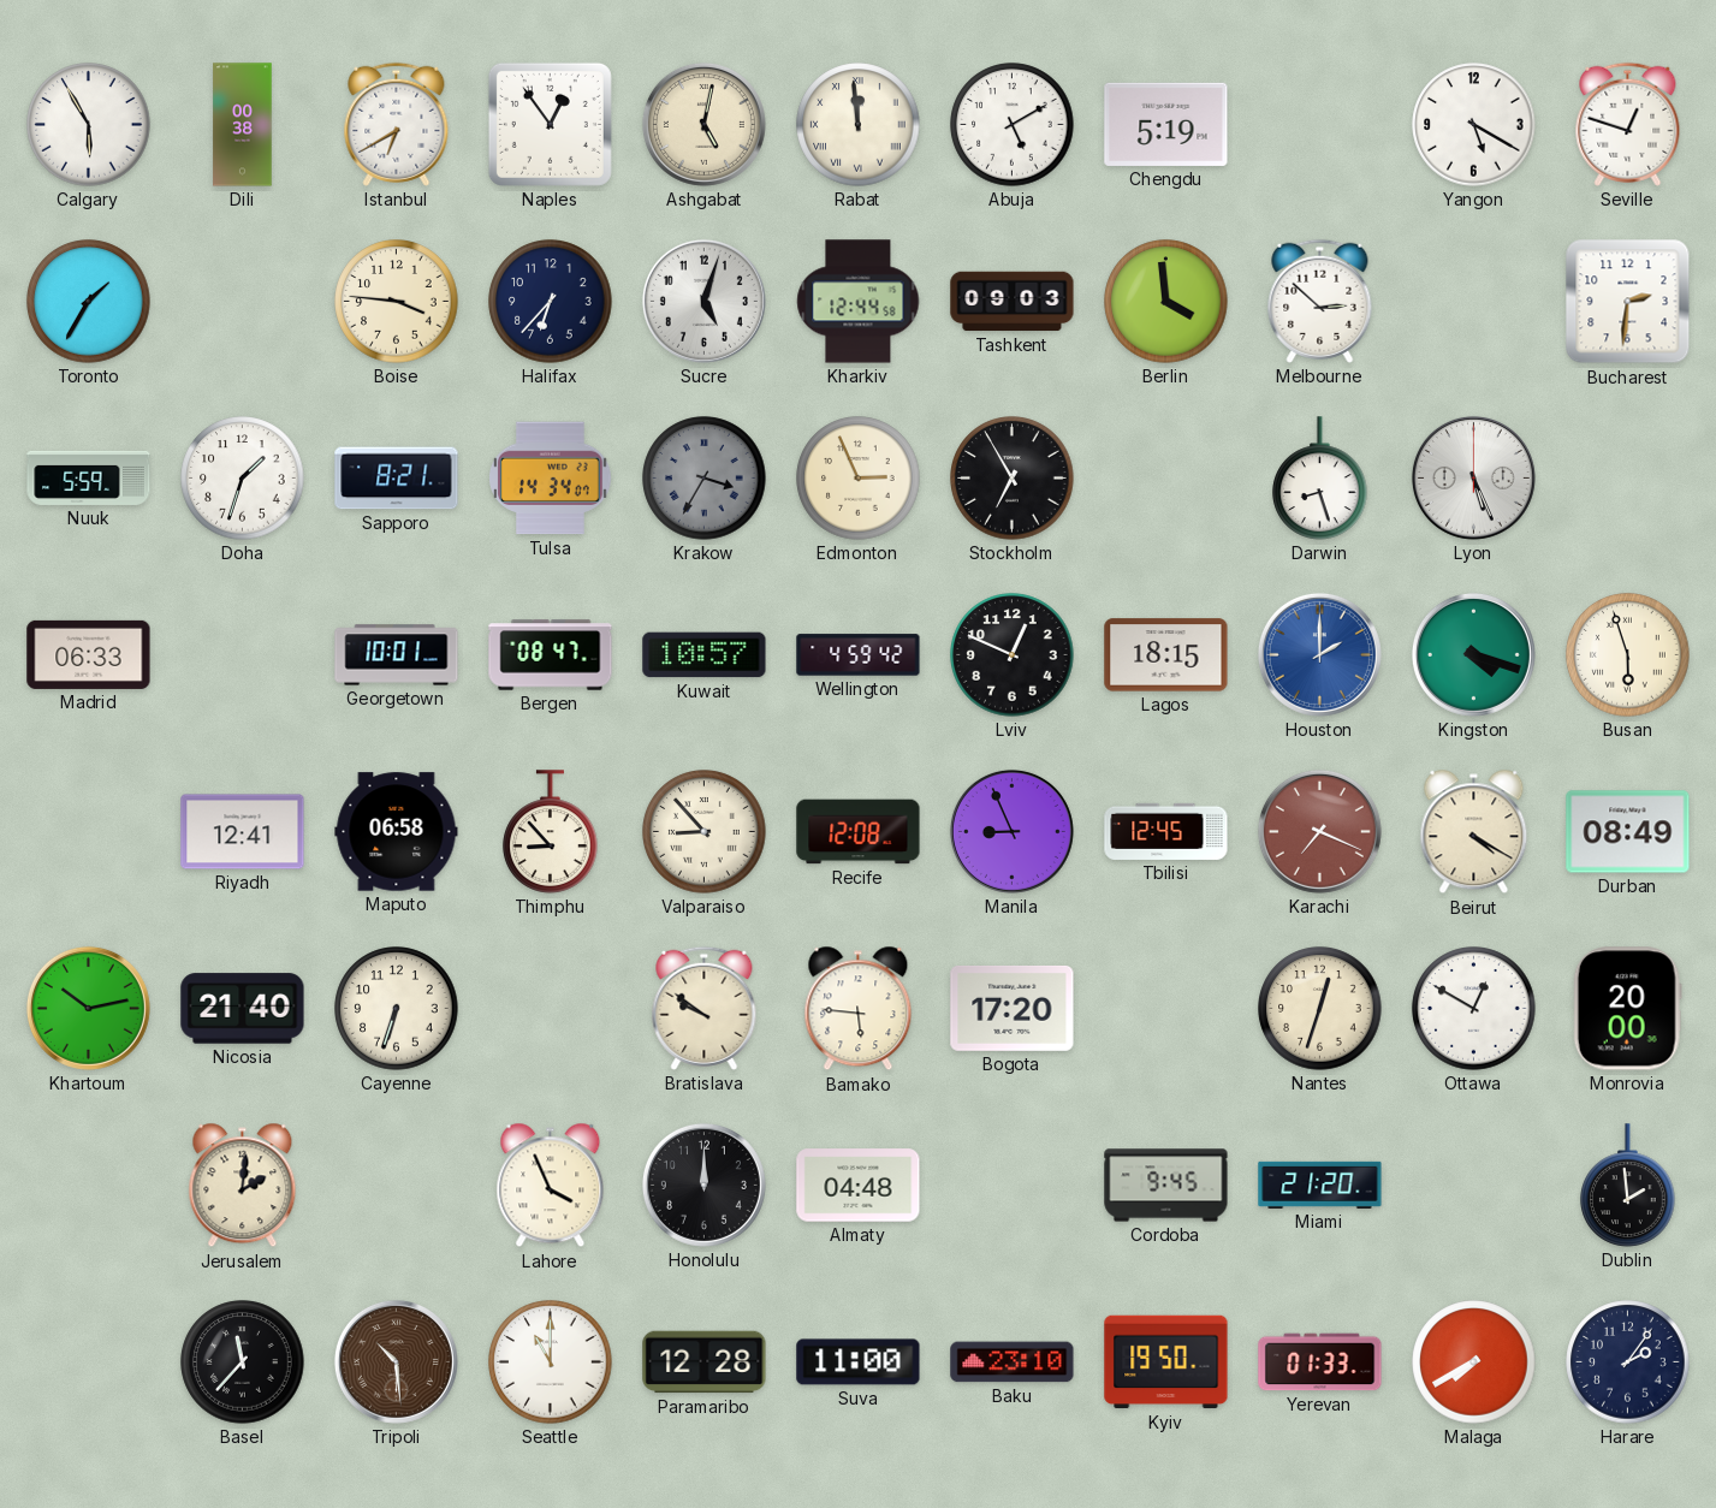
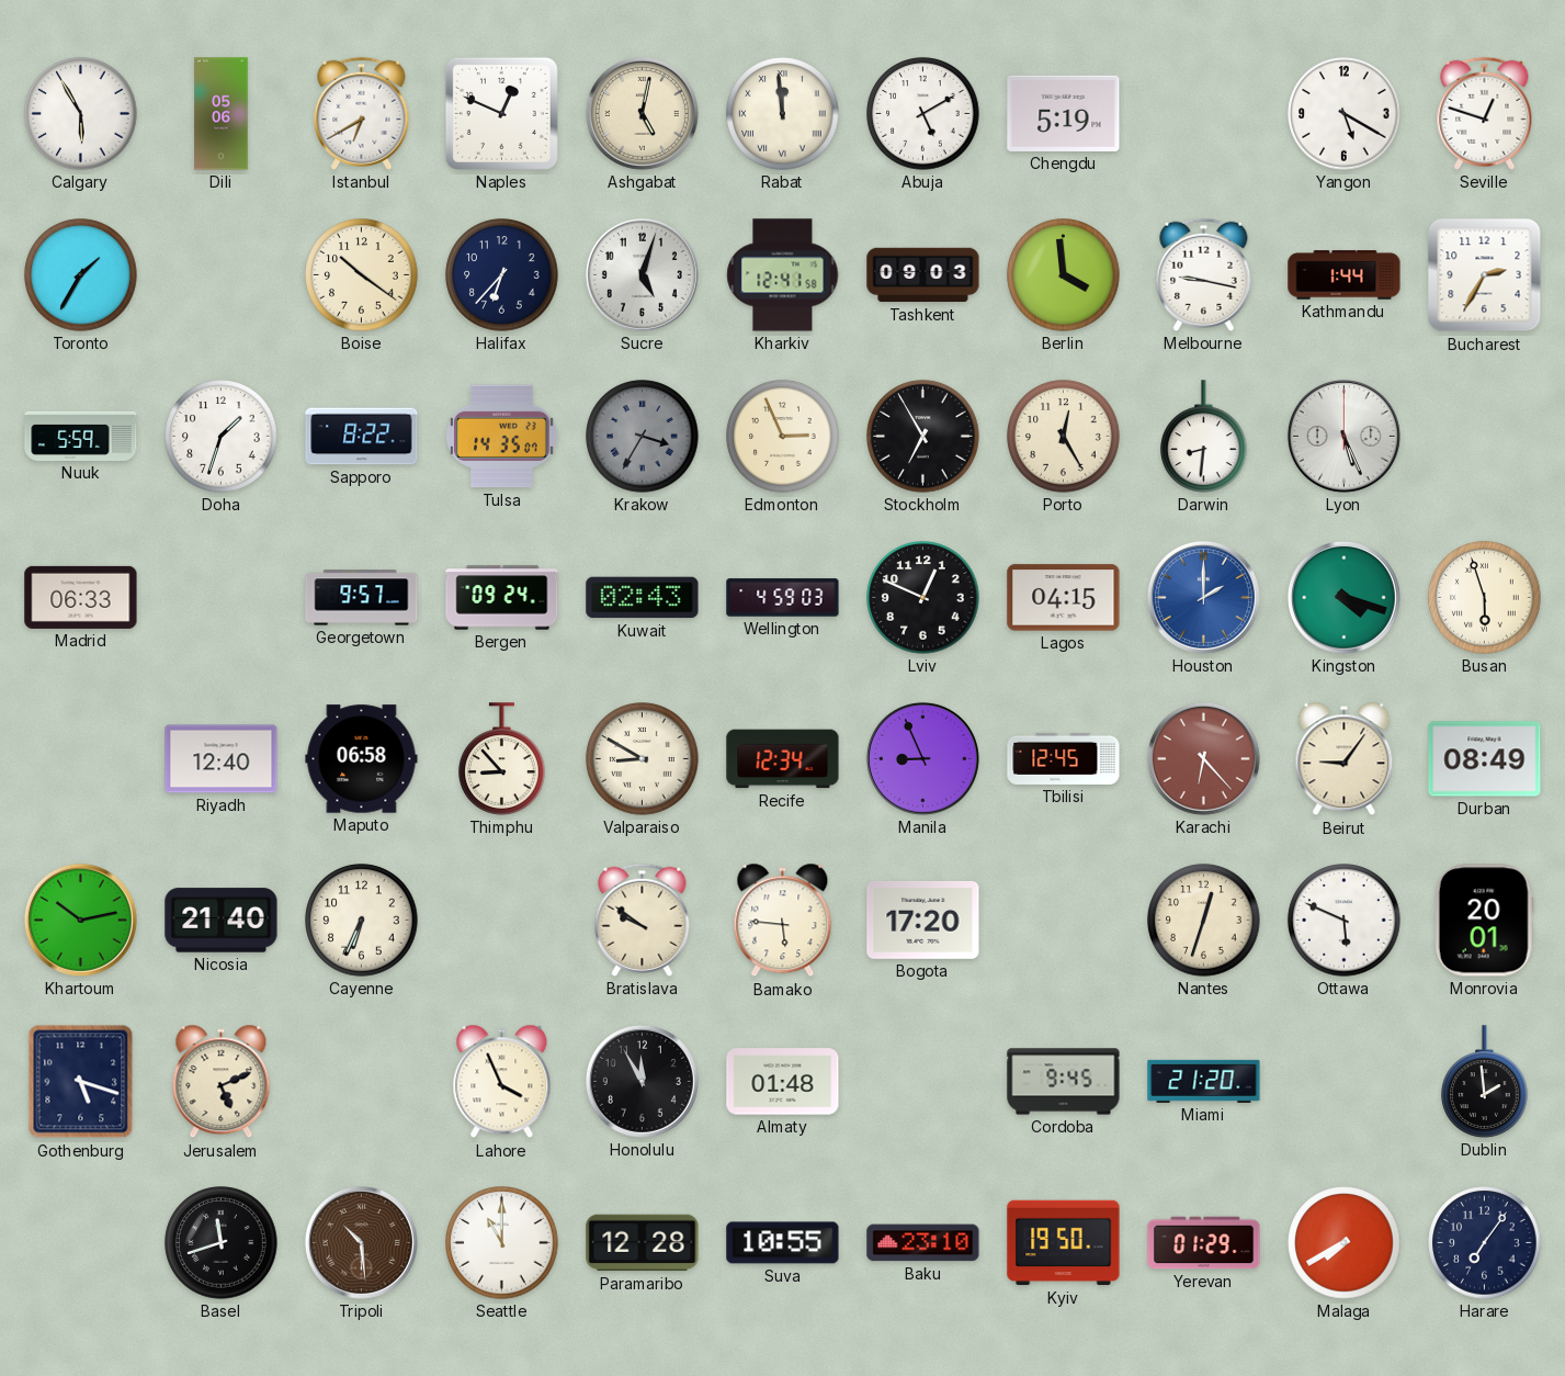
Dili: 00:38 -> 05:06
Naples: 12:54 -> 12:49
Boise: 3:46 -> 10:21
Kharkiv: 12:44 -> 12:41
Melbourne: 2:52 -> 9:17
Kathmandu: none -> 1:44
Bucharest: 2:31 -> 2:35
Sapporo: 8:21 -> 8:22
Tulsa: 14:34 -> 14:35
Porto: none -> 12:25
Darwin: 8:27 -> 8:31
Georgetown: 10:01 -> 9:57
Bergen: 08:47 -> 09:24
Kuwait: 10:57 -> 02:43
Wellington: 4:59:42 -> 4:59:03
Lagos: 18:15 -> 04:15
Riyadh: 12:41 -> 12:40
Valparaiso: 8:53 -> 8:50
Recife: 12:08 -> 12:34
Karachi: 7:19 -> 6:23
Beirut: 4:20 -> 9:06
Cayenne: 6:33 -> 6:34
Ottawa: 12:50 -> 5:49
Monrovia: 20:00 -> 20:01
Gothenburg: none -> 5:18
Jerusalem: 2:01 -> 5:11
Honolulu: 12:00 -> 11:55
Almaty: 04:48 -> 01:48
Basel: 11:37 -> 11:42
Suva: 11:00 -> 10:55
Yerevan: 01:33 -> 01:29
Harare: 2:06 -> 7:06
